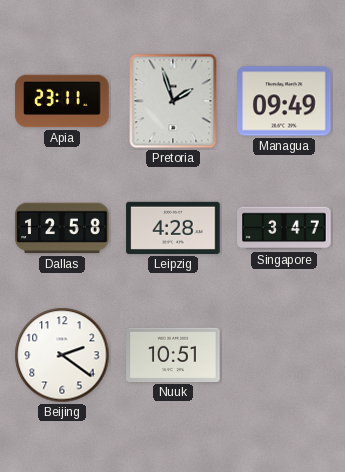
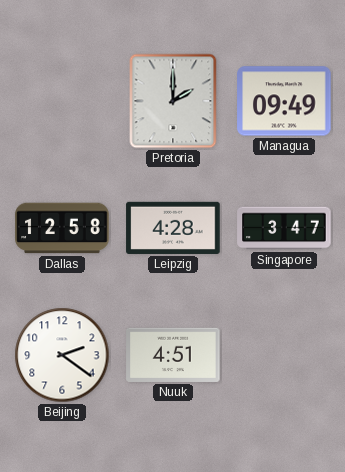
Apia: 23:11 -> none
Pretoria: 1:57 -> 2:00
Nuuk: 10:51 -> 4:51
